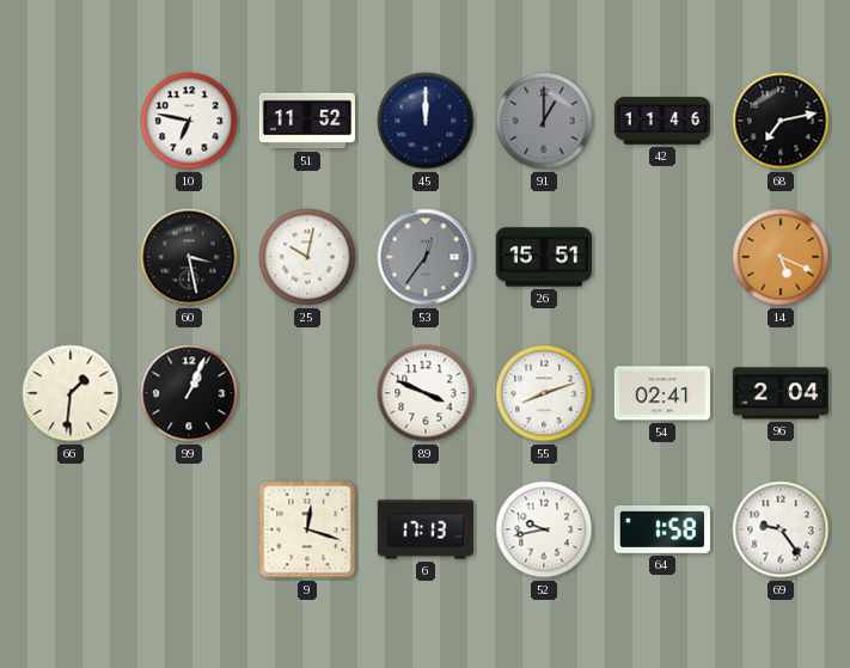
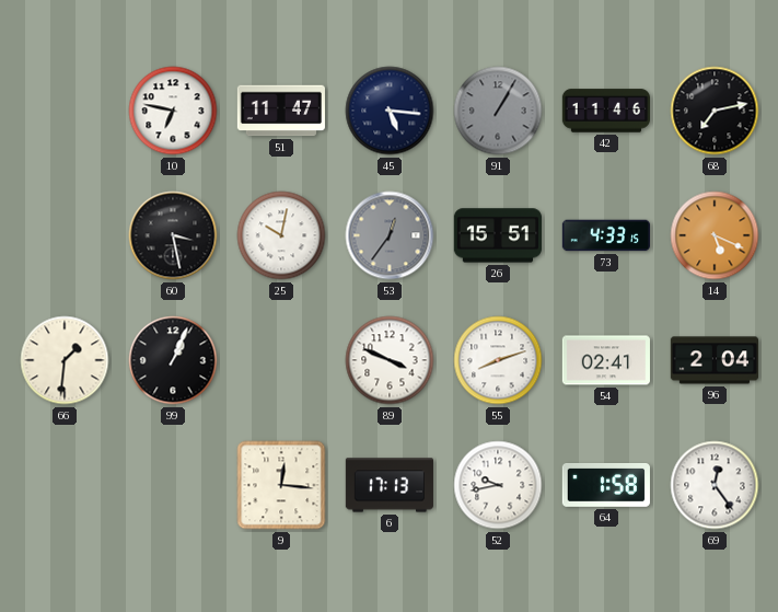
51: 11:52 -> 11:47
45: 12:00 -> 5:16
91: 1:00 -> 1:05
73: none -> 4:33
9: 12:18 -> 12:16
69: 9:24 -> 12:24
